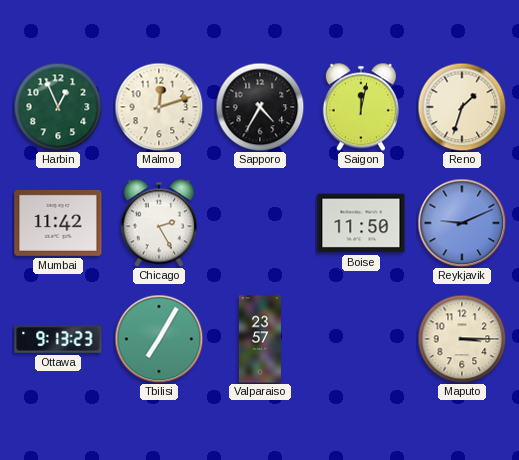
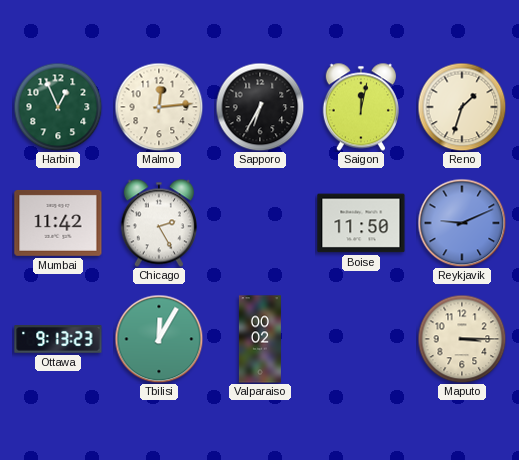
Malmo: 12:12 -> 12:14
Sapporo: 4:35 -> 6:35
Tbilisi: 7:05 -> 12:05
Valparaiso: 23:57 -> 00:02
